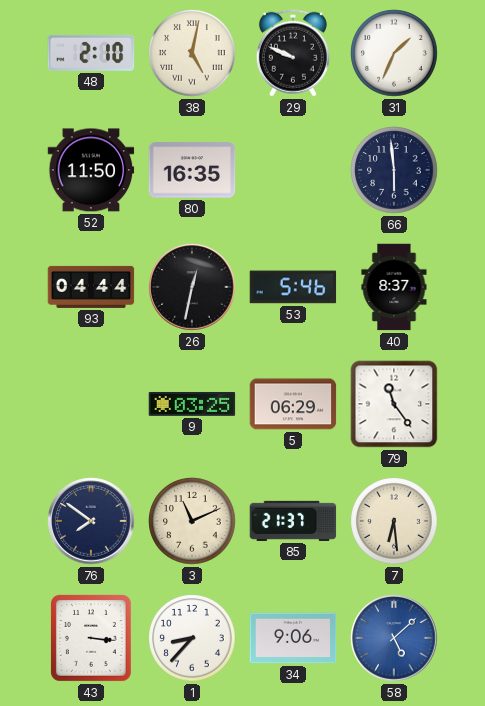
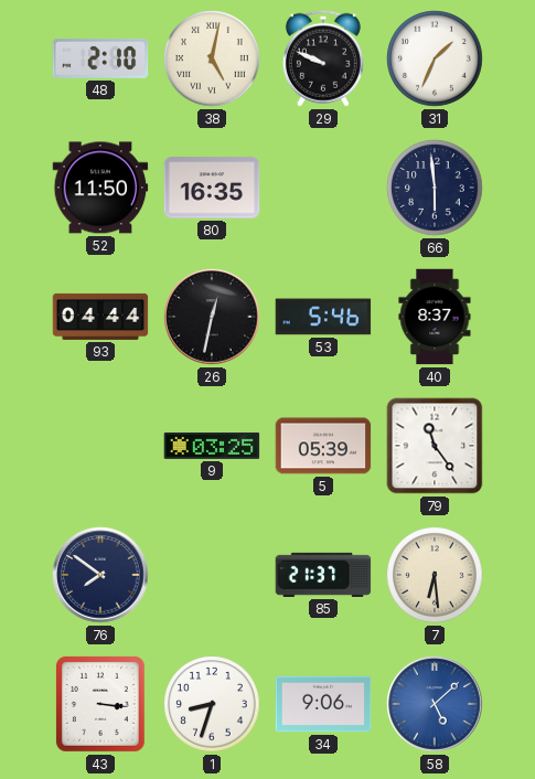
5: 06:29 -> 05:39
3: 11:11 -> none
1: 8:37 -> 8:33
